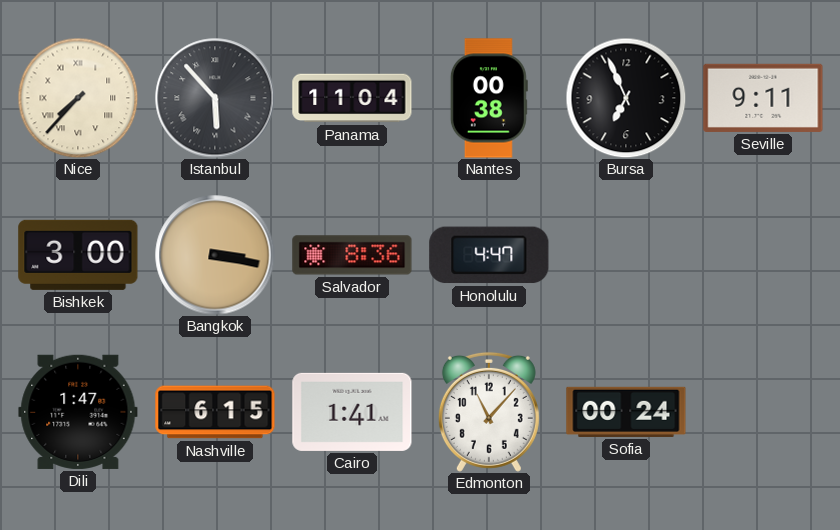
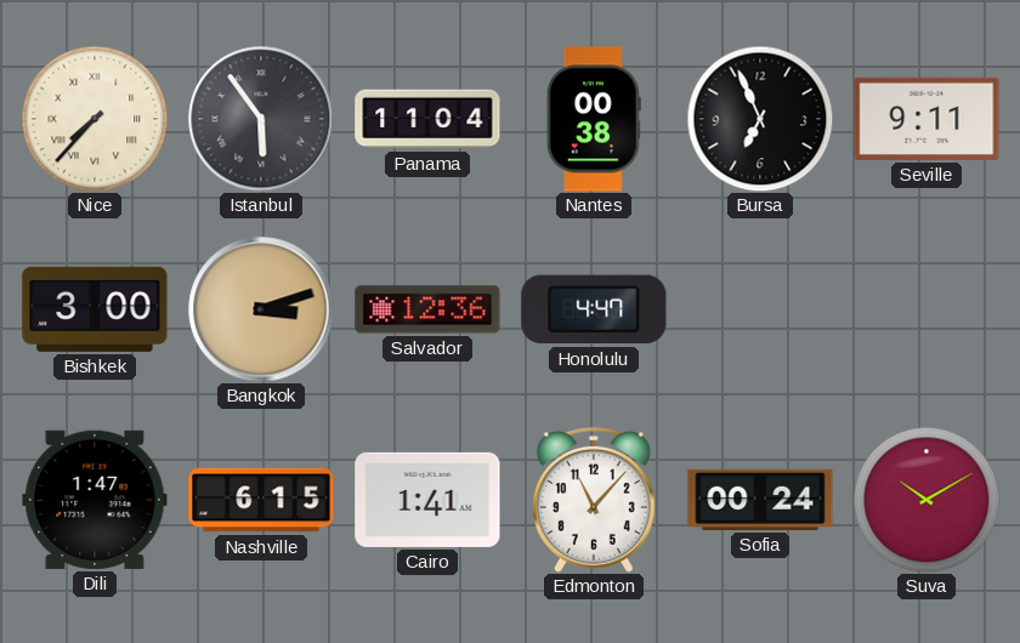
Istanbul: 5:53 -> 5:54
Bangkok: 3:17 -> 3:12
Salvador: 8:36 -> 12:36
Suva: none -> 10:10
